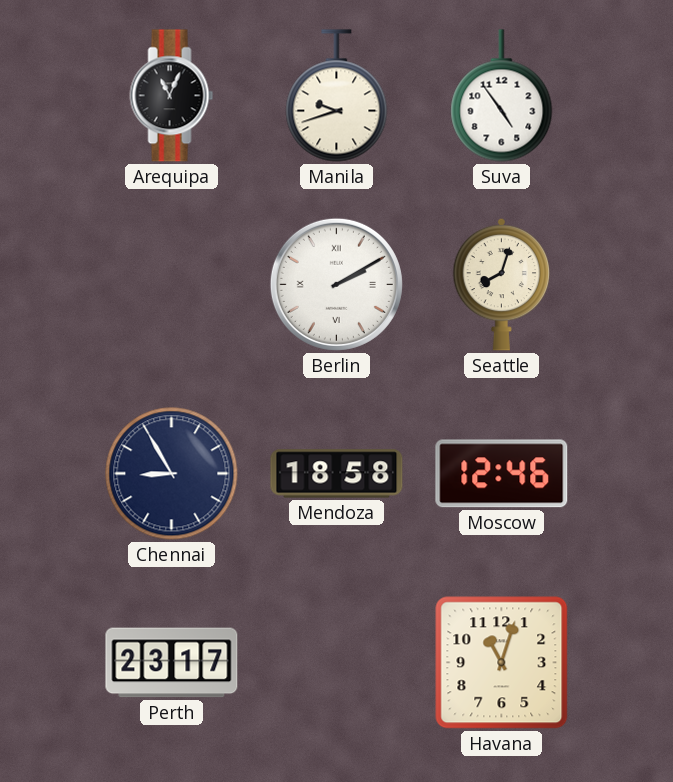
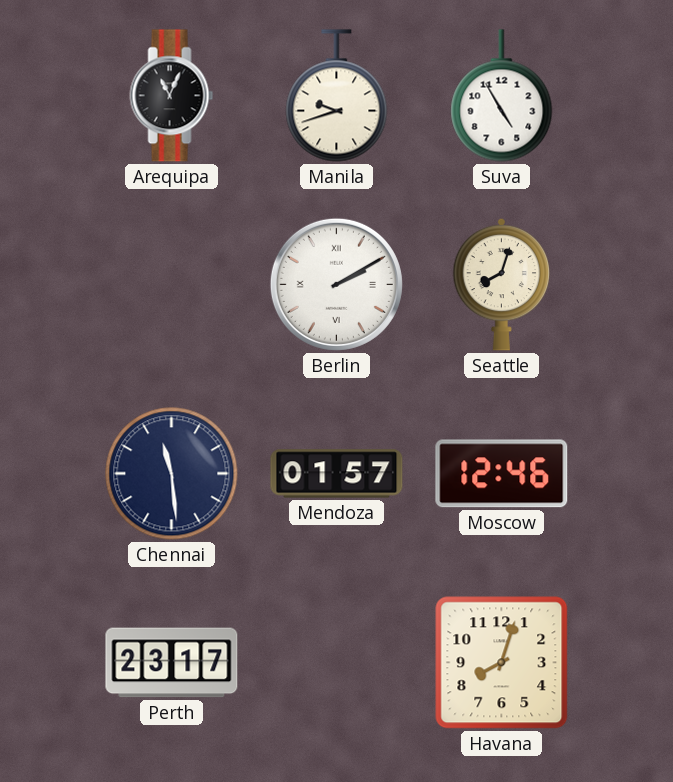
Suva: 4:54 -> 4:55
Chennai: 8:55 -> 11:29
Mendoza: 18:58 -> 01:57
Havana: 11:03 -> 8:03
